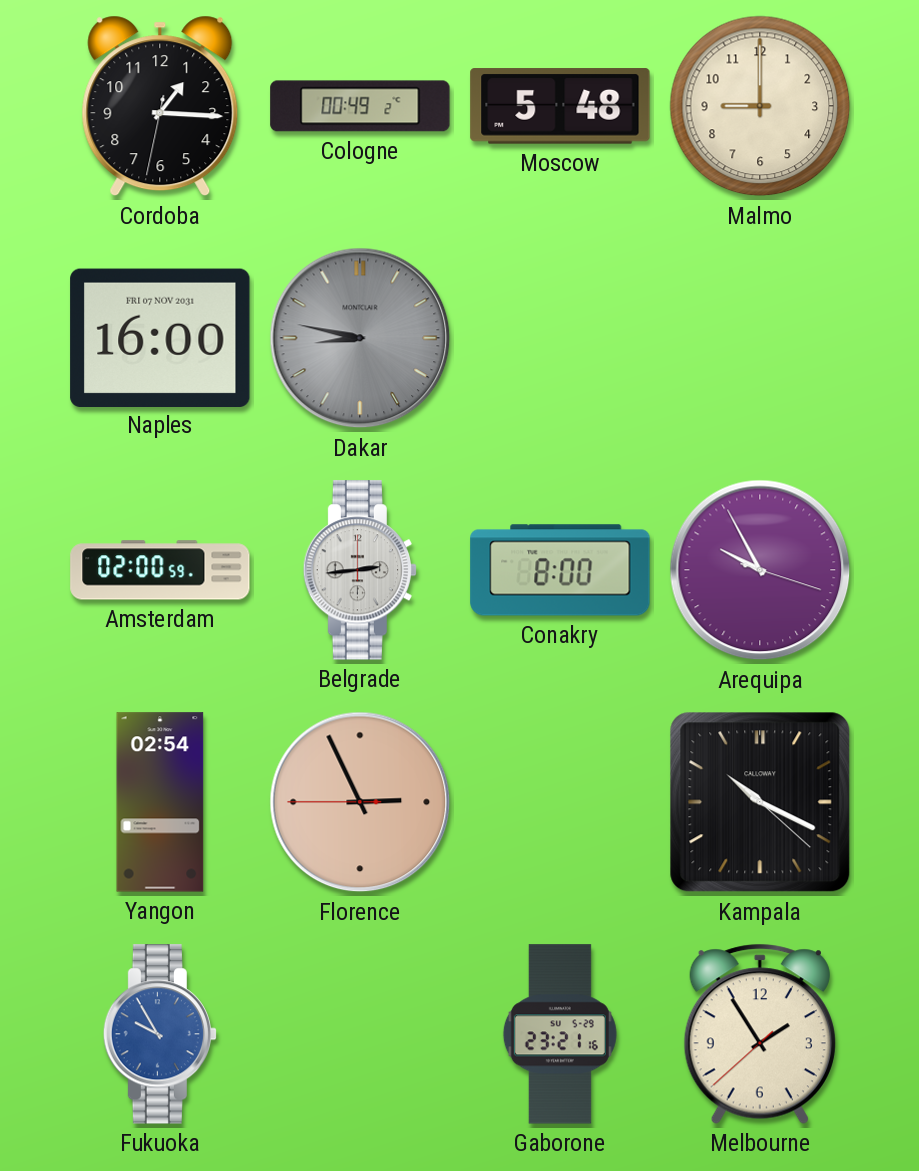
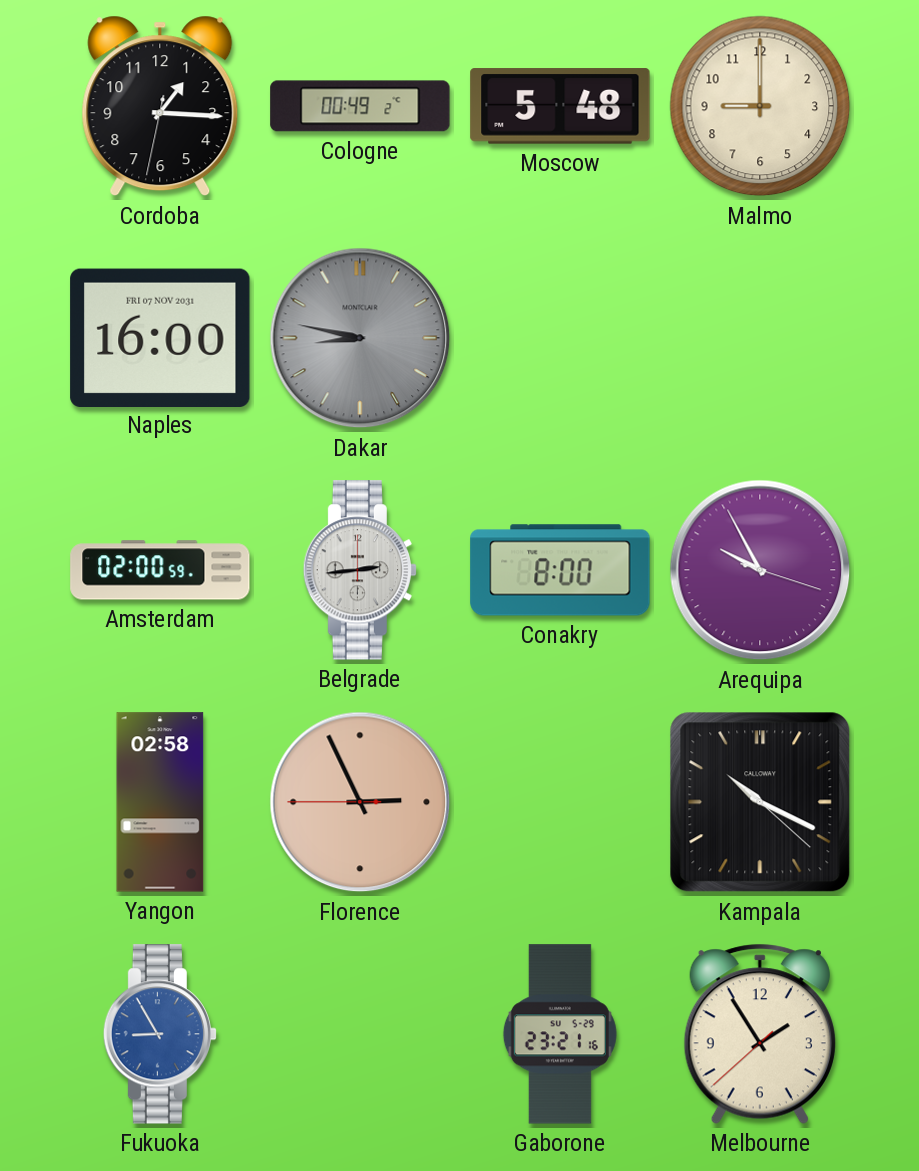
Yangon: 02:54 -> 02:58
Fukuoka: 9:55 -> 8:55
